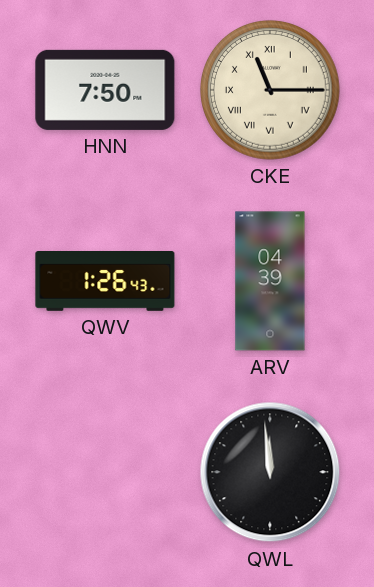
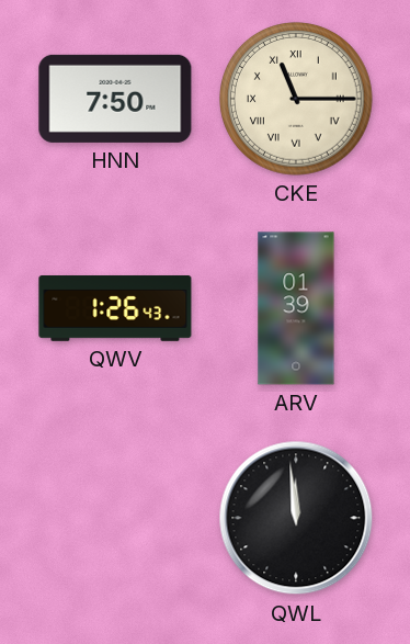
ARV: 04:39 -> 01:39
